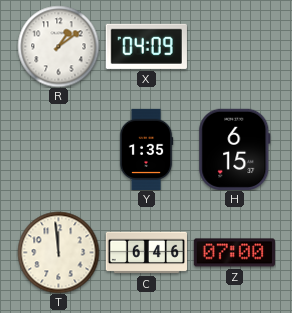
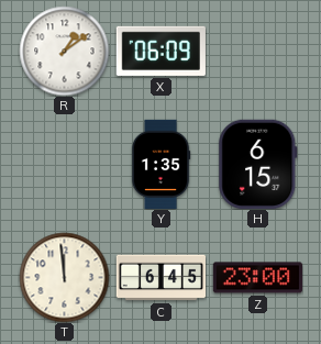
X: 04:09 -> 06:09
C: 6:46 -> 6:45
Z: 07:00 -> 23:00
